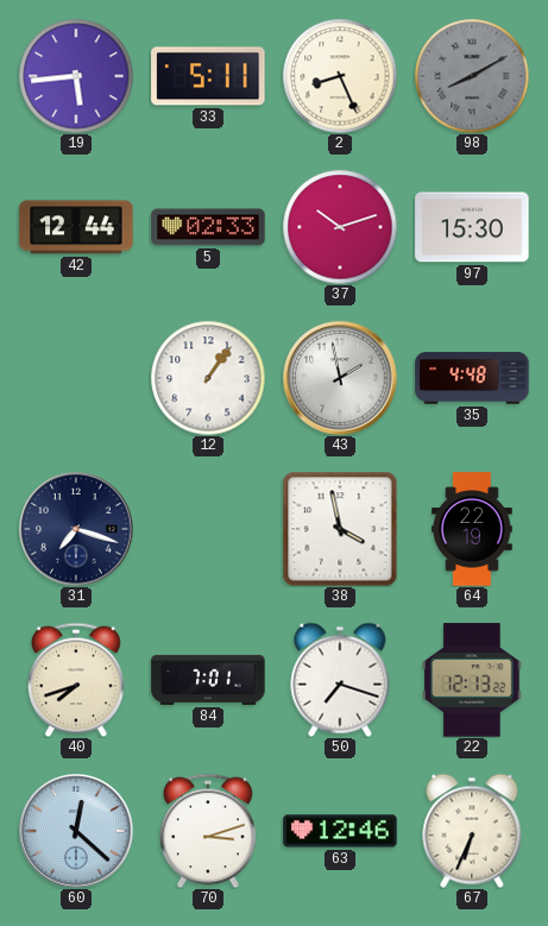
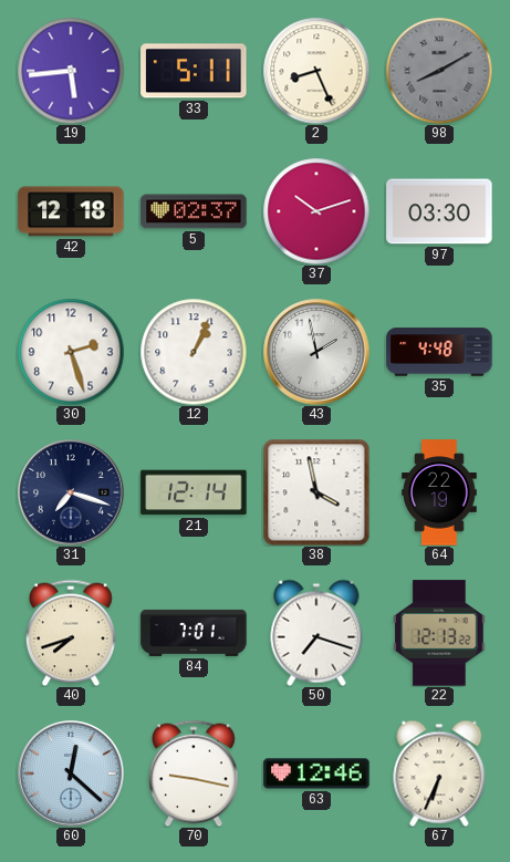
42: 12:44 -> 12:18
5: 02:33 -> 02:37
97: 15:30 -> 03:30
30: none -> 2:27
12: 1:06 -> 1:04
21: none -> 12:14
70: 3:12 -> 9:17
